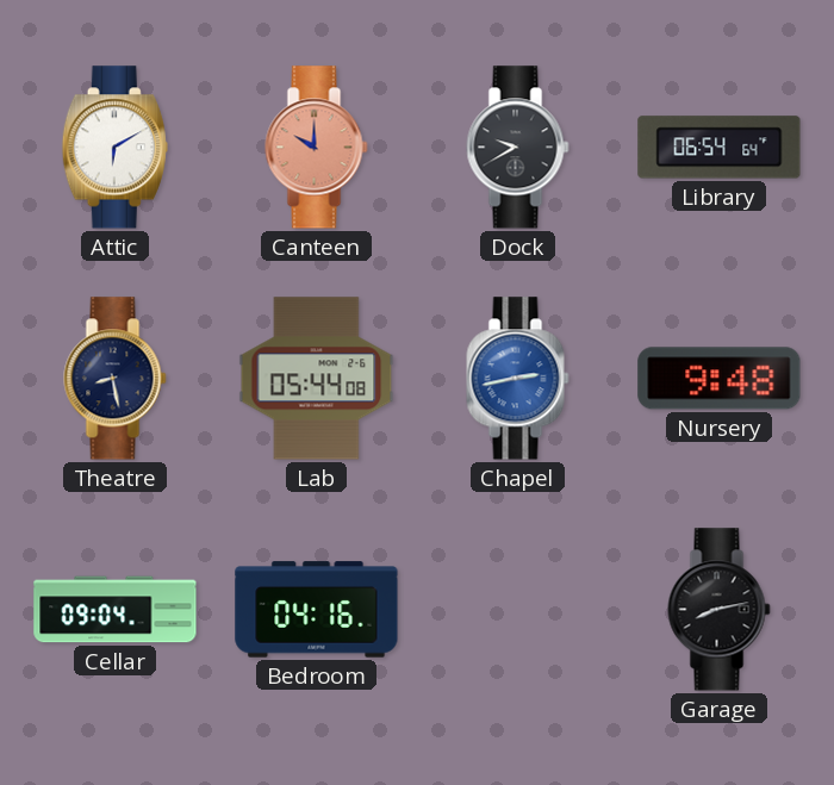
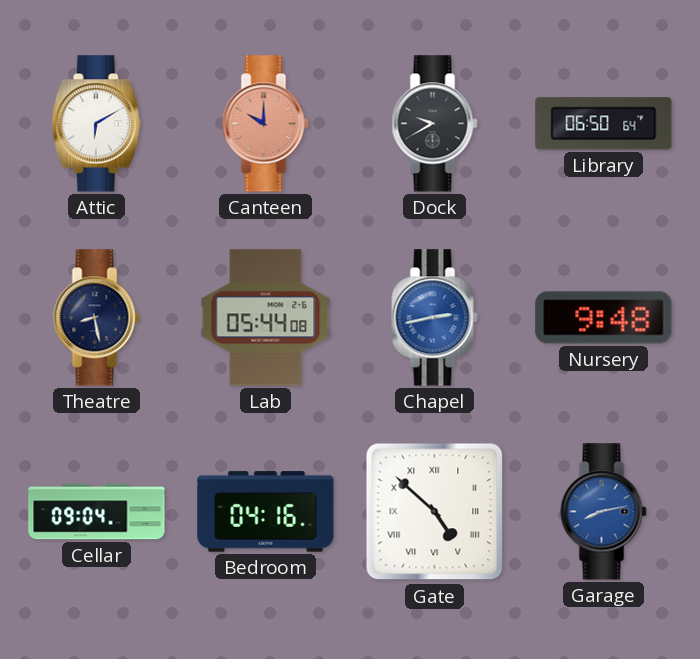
Library: 06:54 -> 06:50
Gate: none -> 4:52
Garage dial: black -> blue
